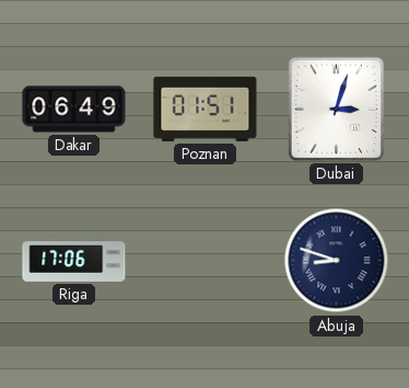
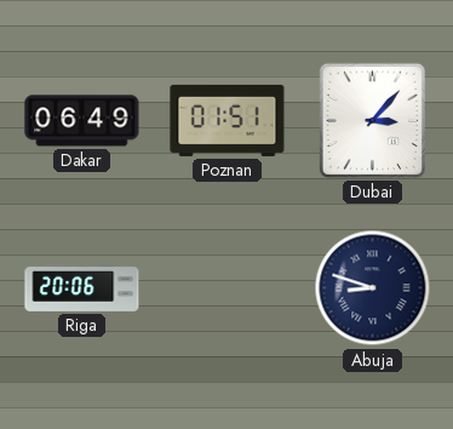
Dubai: 3:03 -> 3:07
Riga: 17:06 -> 20:06
